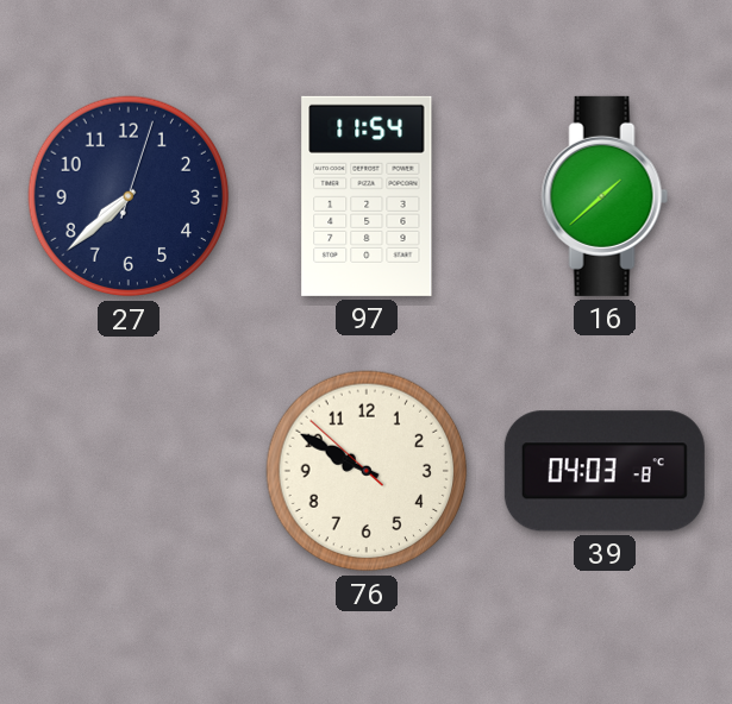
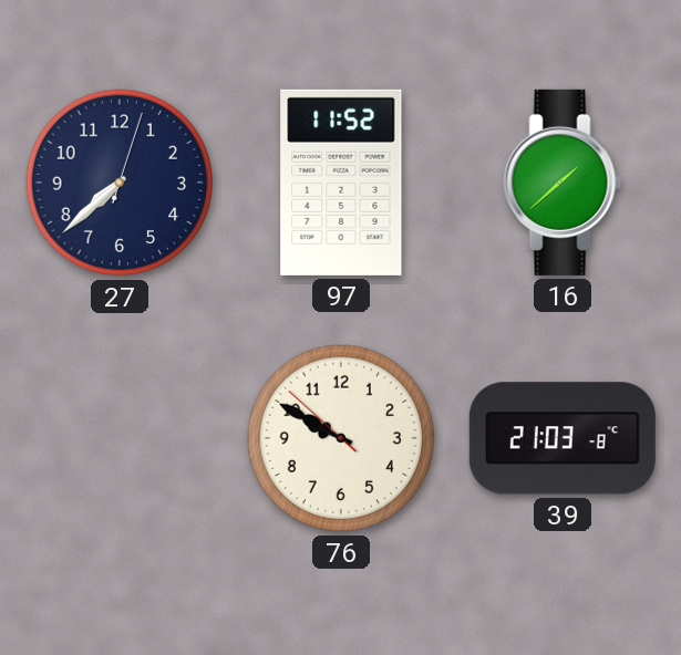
97: 11:54 -> 11:52
39: 04:03 -> 21:03
